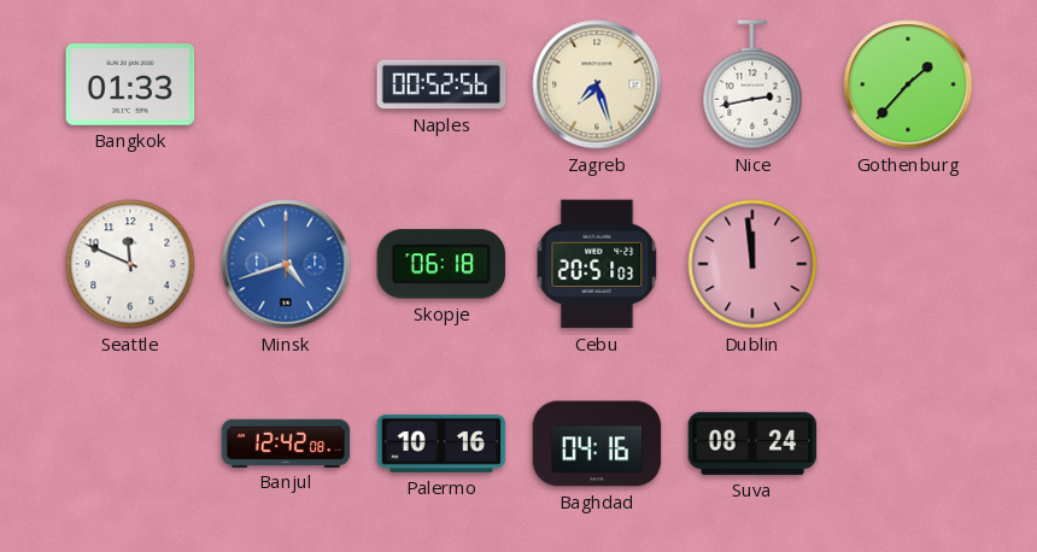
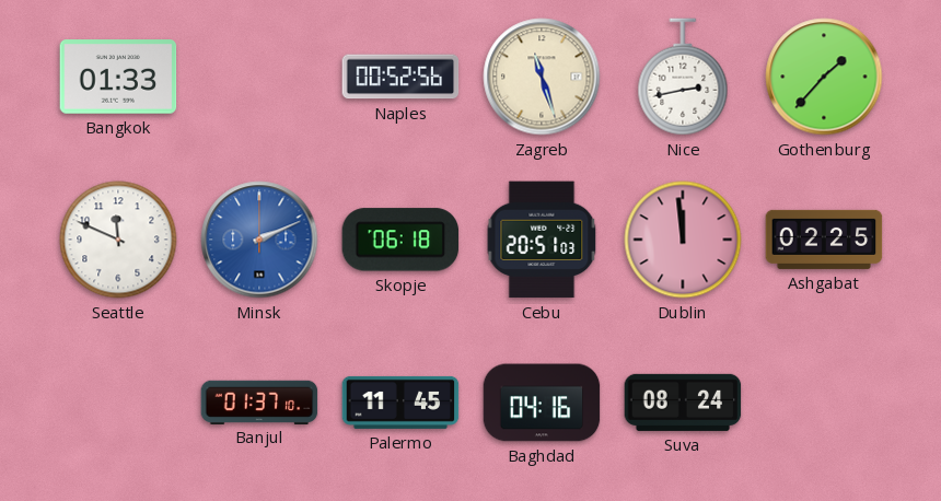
Zagreb: 7:27 -> 11:27
Minsk: 4:42 -> 2:11
Ashgabat: none -> 02:25
Banjul: 12:42 -> 01:37
Palermo: 10:16 -> 11:45
